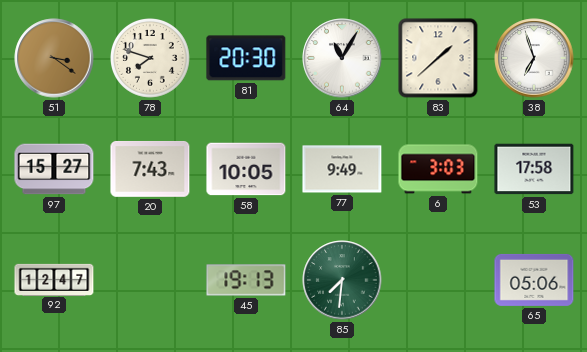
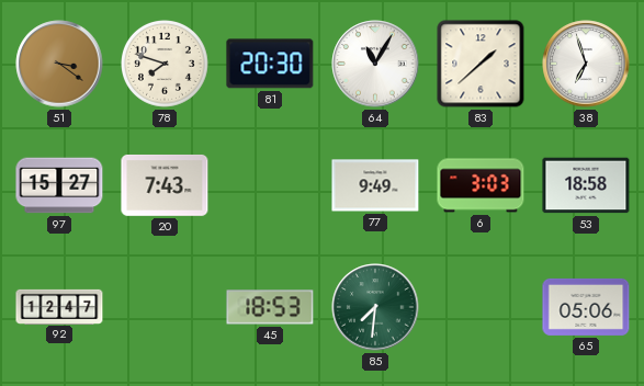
58: 10:05 -> none
53: 17:58 -> 18:58
45: 19:13 -> 18:53
